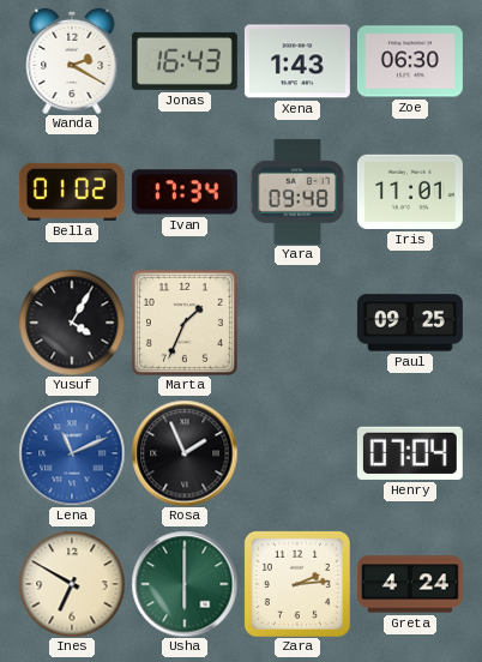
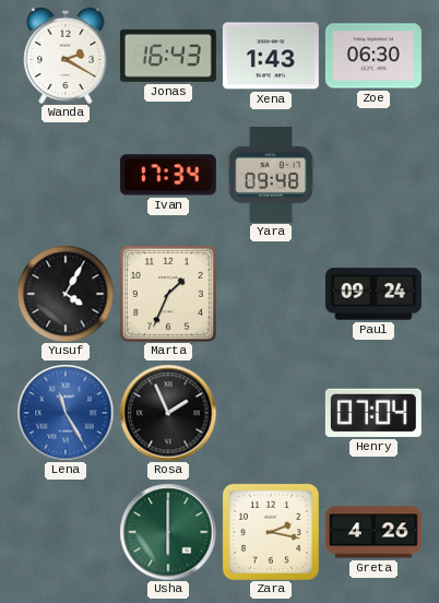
Bella: 01:02 -> none
Iris: 11:01 -> none
Paul: 09:25 -> 09:24
Lena: 11:11 -> 11:25
Ines: 6:50 -> none
Zara: 2:14 -> 2:17
Greta: 4:24 -> 4:26
